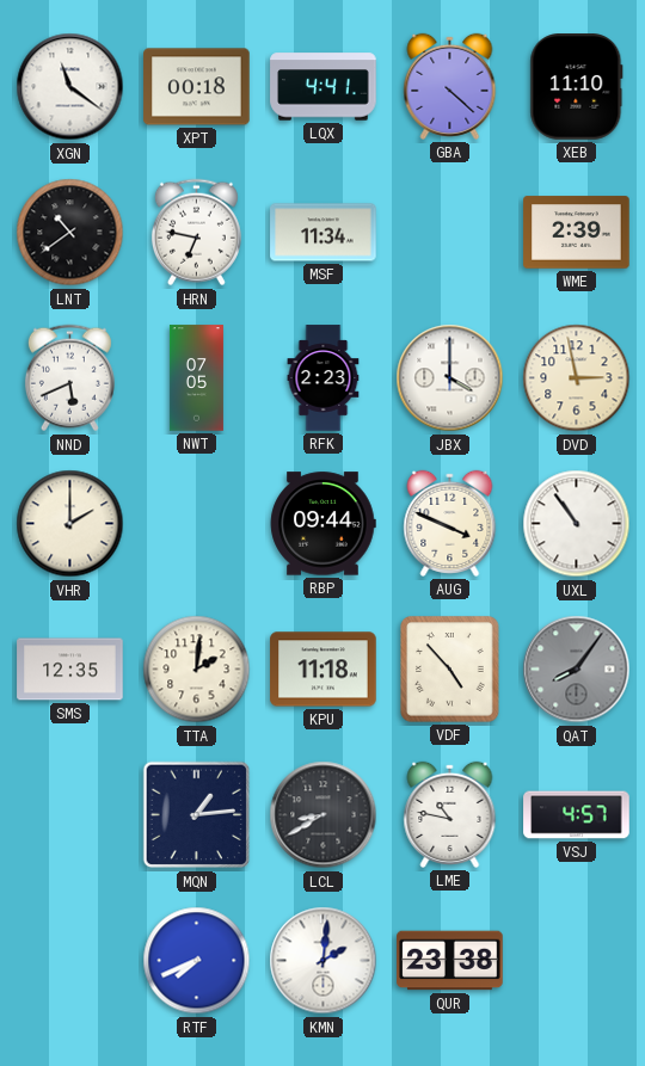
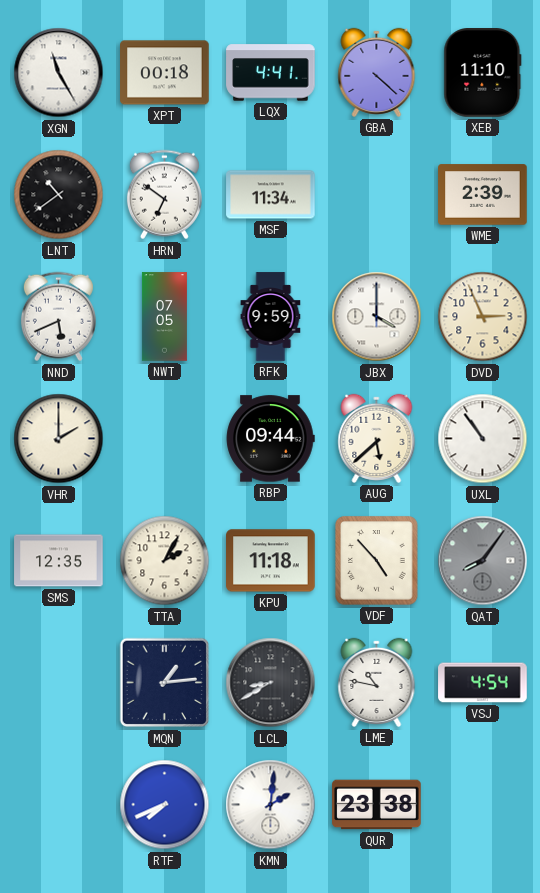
XGN: 11:21 -> 11:25
HRN: 6:47 -> 6:51
RFK: 2:23 -> 9:59
DVD: 2:58 -> 2:56
AUG: 3:49 -> 5:38
TTA: 2:01 -> 2:05
VSJ: 4:57 -> 4:54
